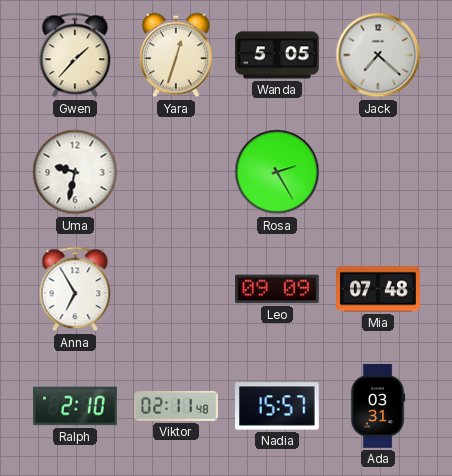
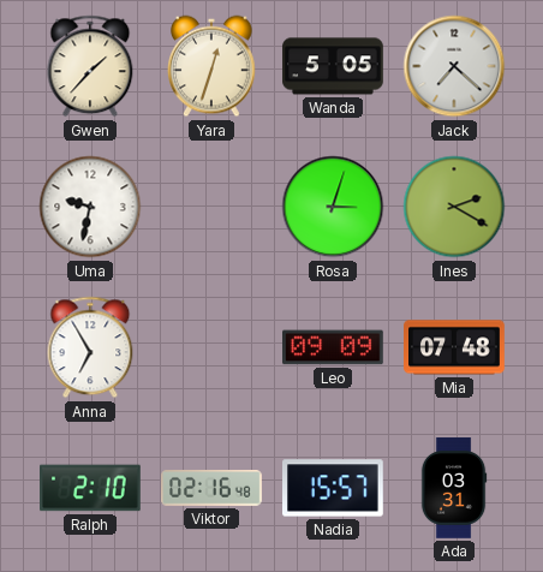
Rosa: 2:25 -> 3:03
Ines: none -> 2:20
Viktor: 02:11 -> 02:16
